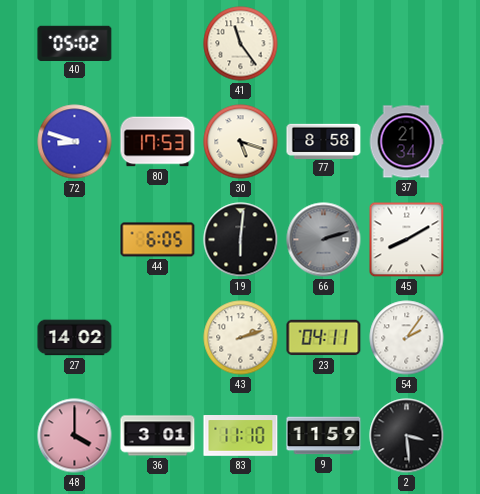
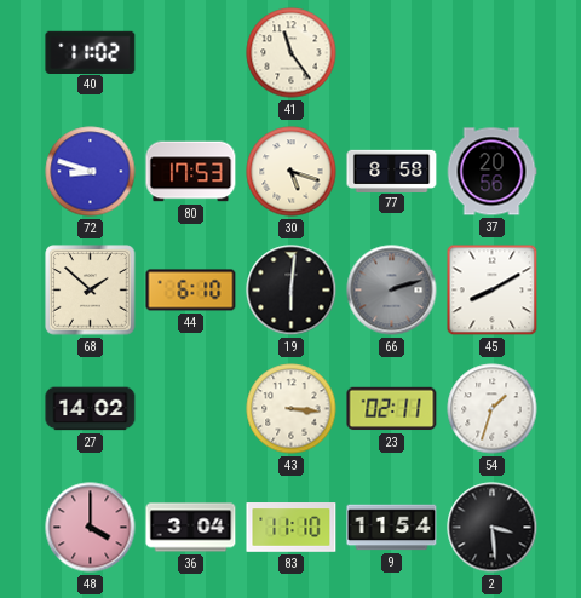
40: 05:02 -> 11:02
37: 21:34 -> 20:56
68: none -> 1:52
44: 6:05 -> 6:10
43: 2:12 -> 3:16
23: 04:11 -> 02:11
54: 2:06 -> 1:33
36: 3:01 -> 3:04
9: 11:59 -> 11:54
